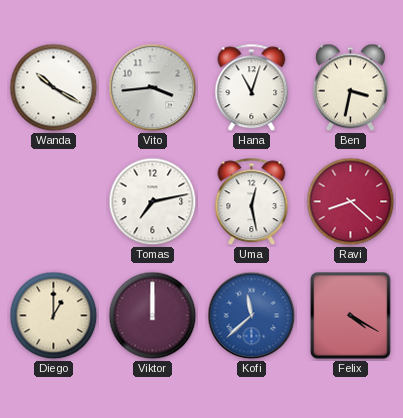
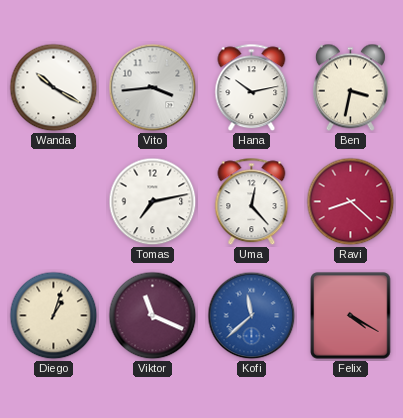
Hana: 11:03 -> 10:13
Uma: 12:28 -> 12:23
Diego: 1:00 -> 1:03
Viktor: 12:00 -> 11:19
